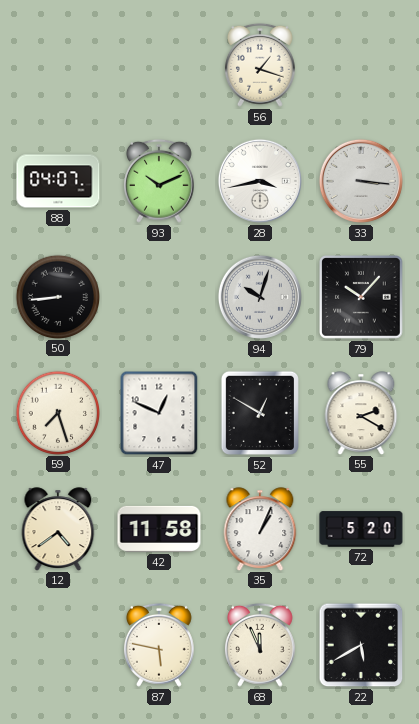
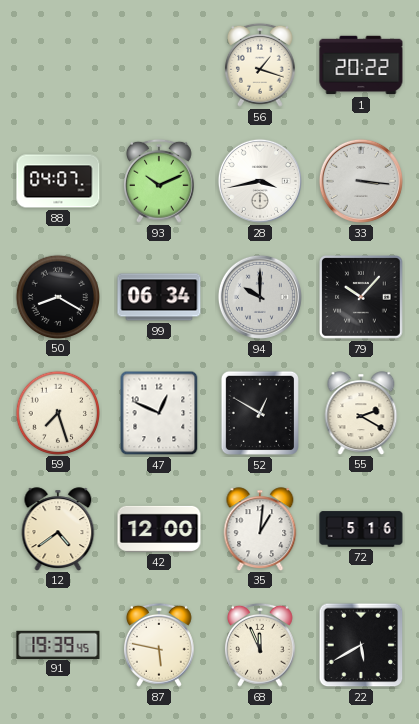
1: none -> 20:22
50: 8:44 -> 8:20
99: none -> 06:34
94: 10:03 -> 10:00
42: 11:58 -> 12:00
35: 1:04 -> 1:01
72: 5:20 -> 5:16
91: none -> 19:39
